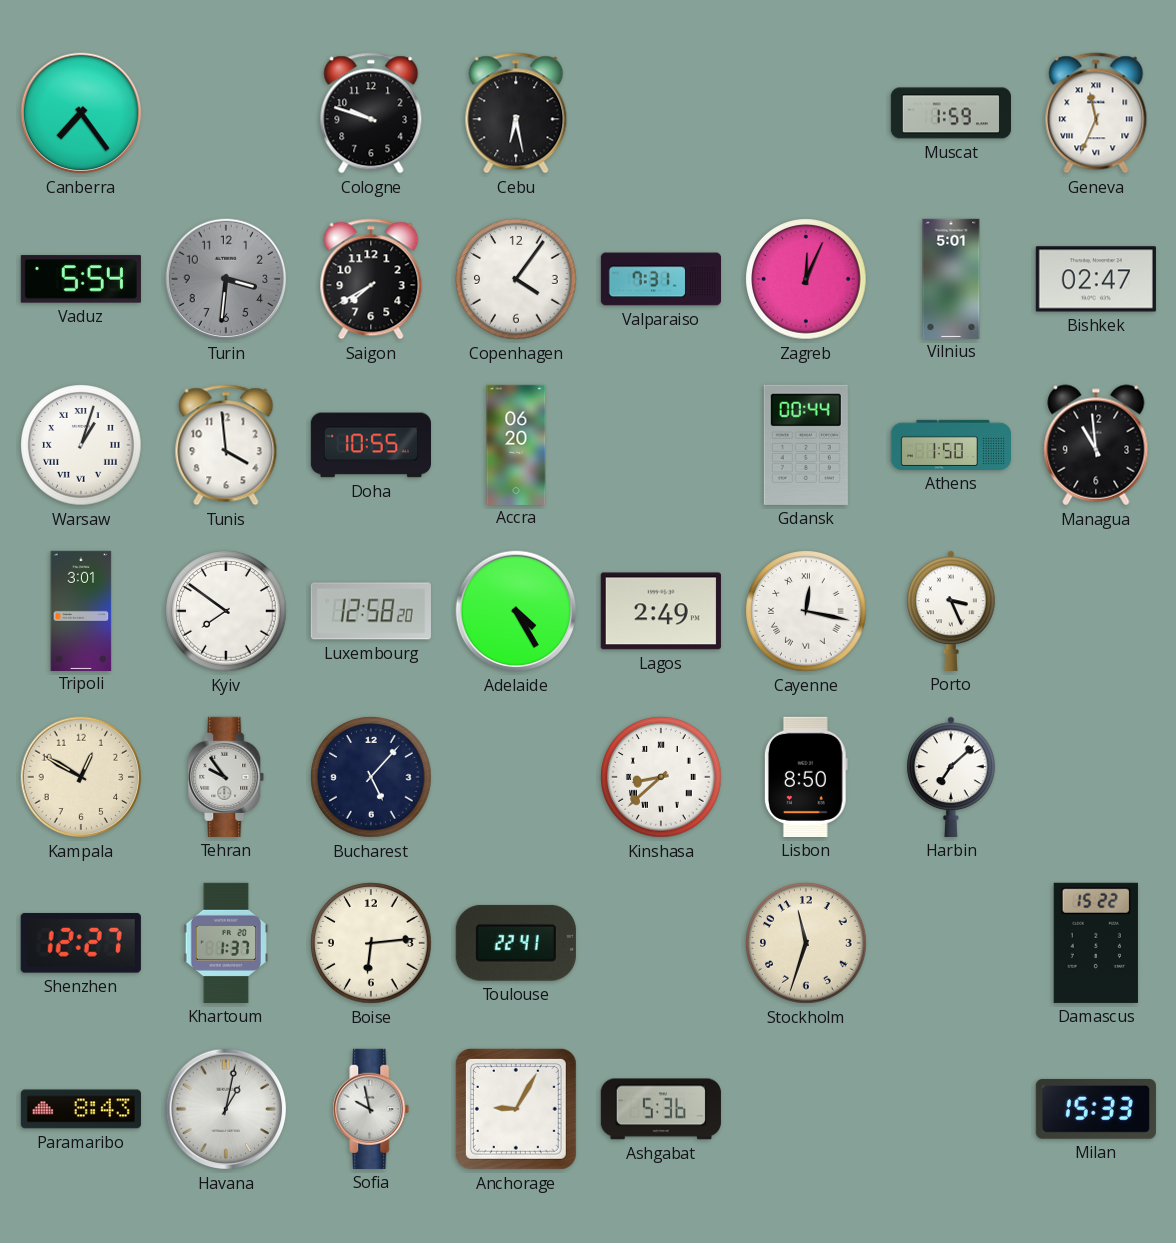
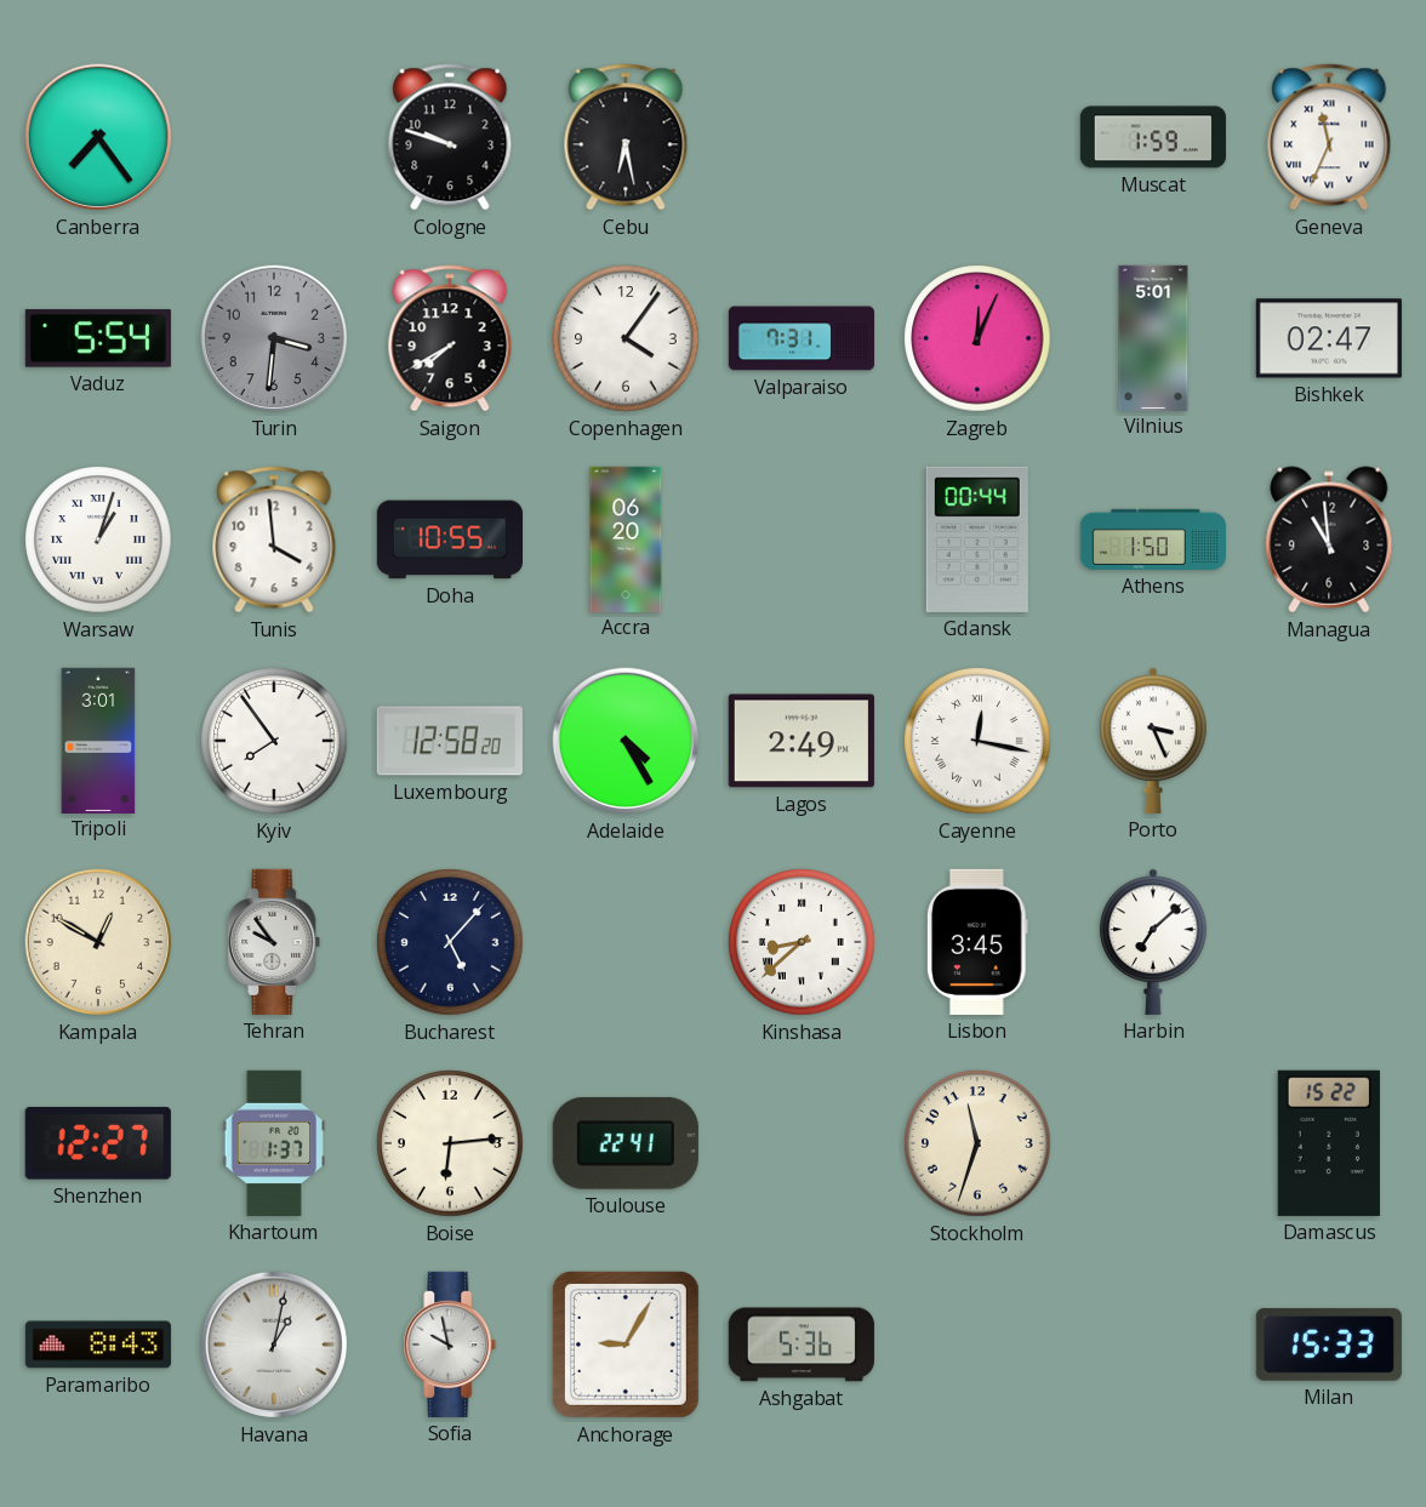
Kyiv: 7:51 -> 7:54
Lisbon: 8:50 -> 3:45
